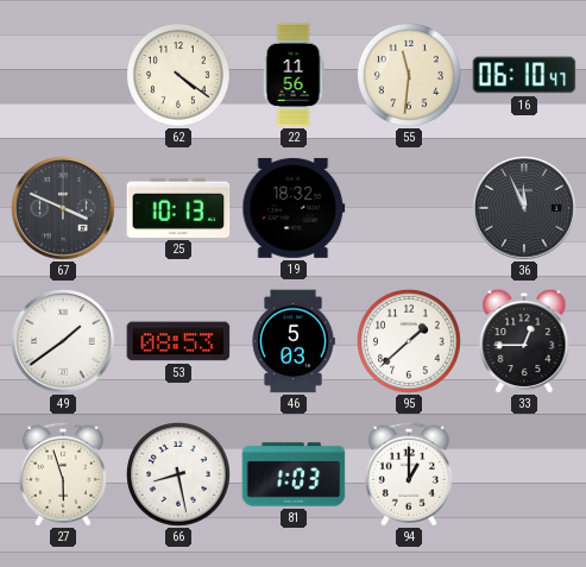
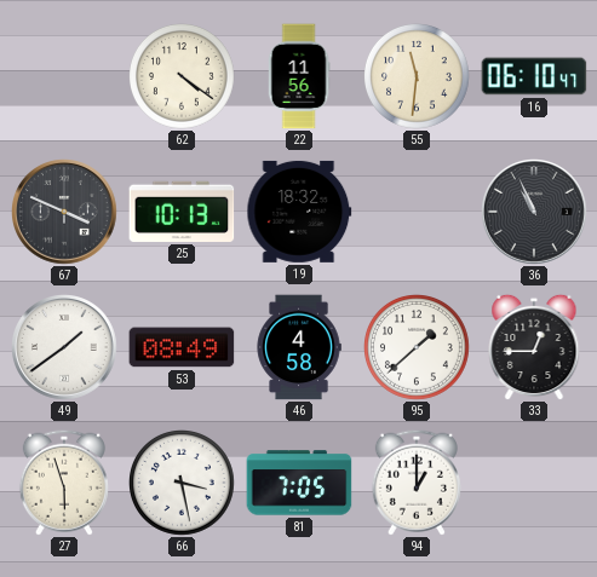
36: 11:56 -> 10:56
53: 08:53 -> 08:49
46: 5:03 -> 4:58
66: 8:28 -> 3:28
81: 1:03 -> 7:05
